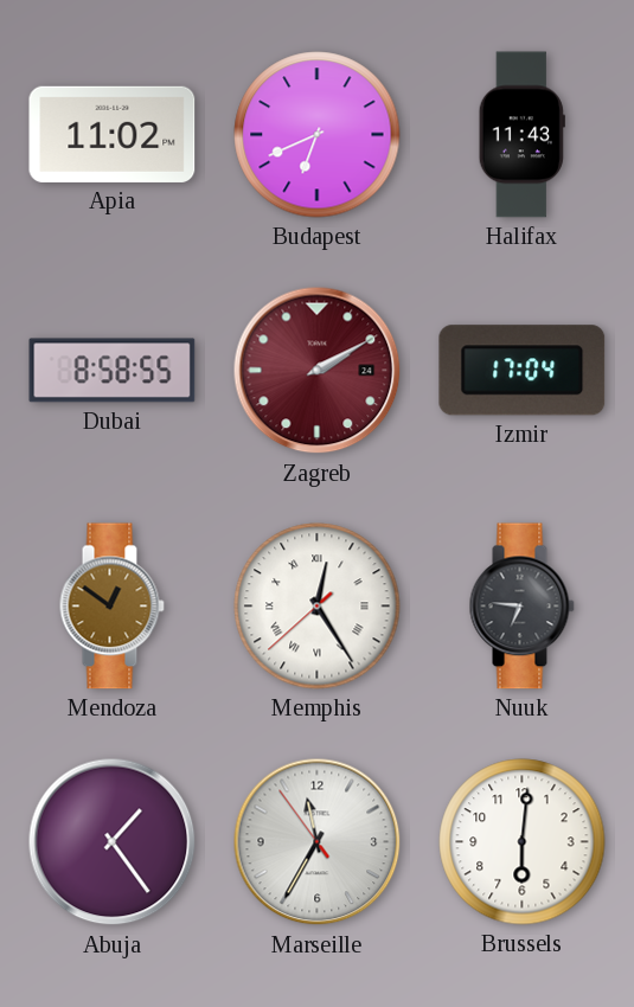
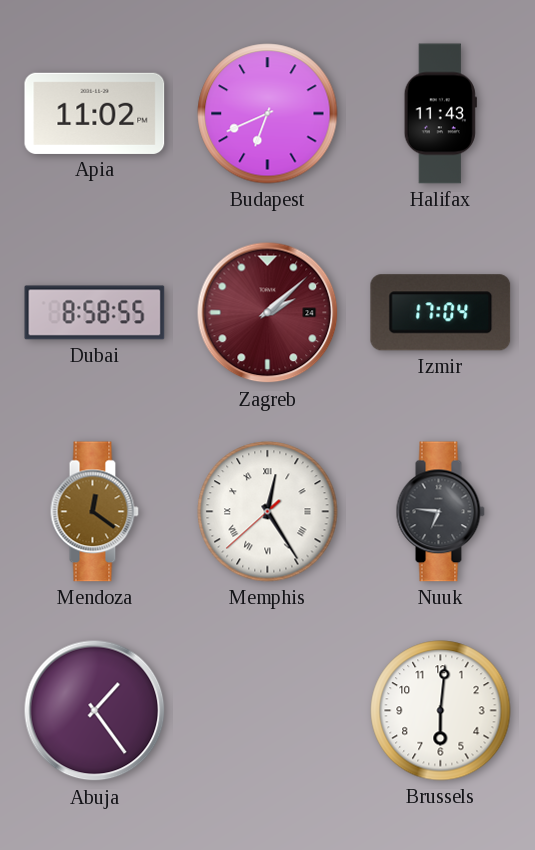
Zagreb: 2:10 -> 2:08
Mendoza: 12:51 -> 12:21
Marseille: 11:34 -> none
